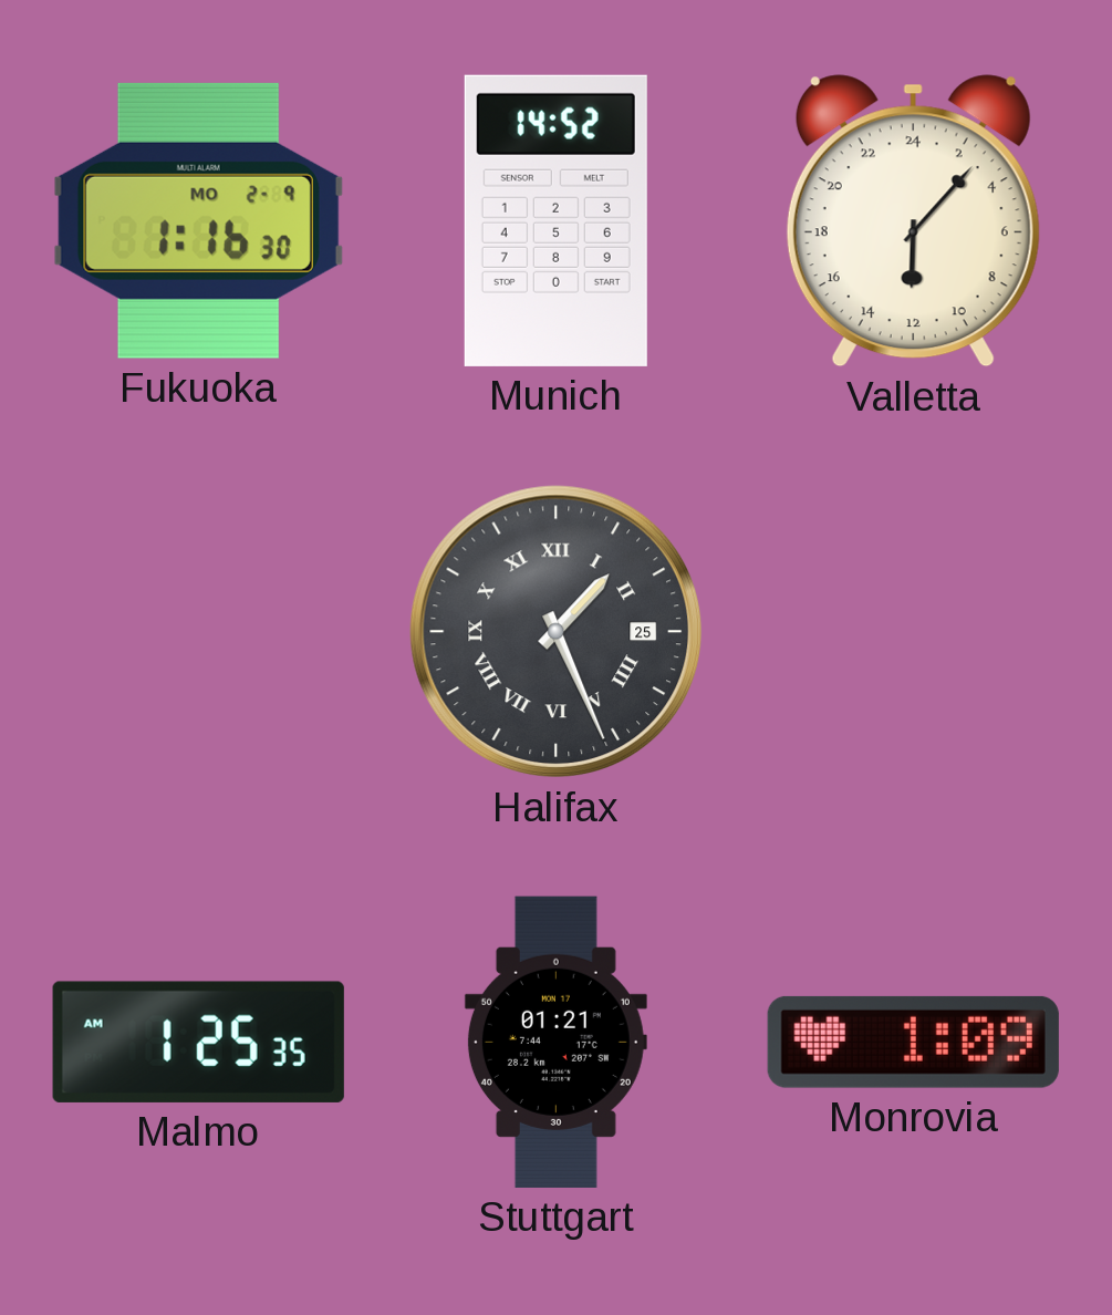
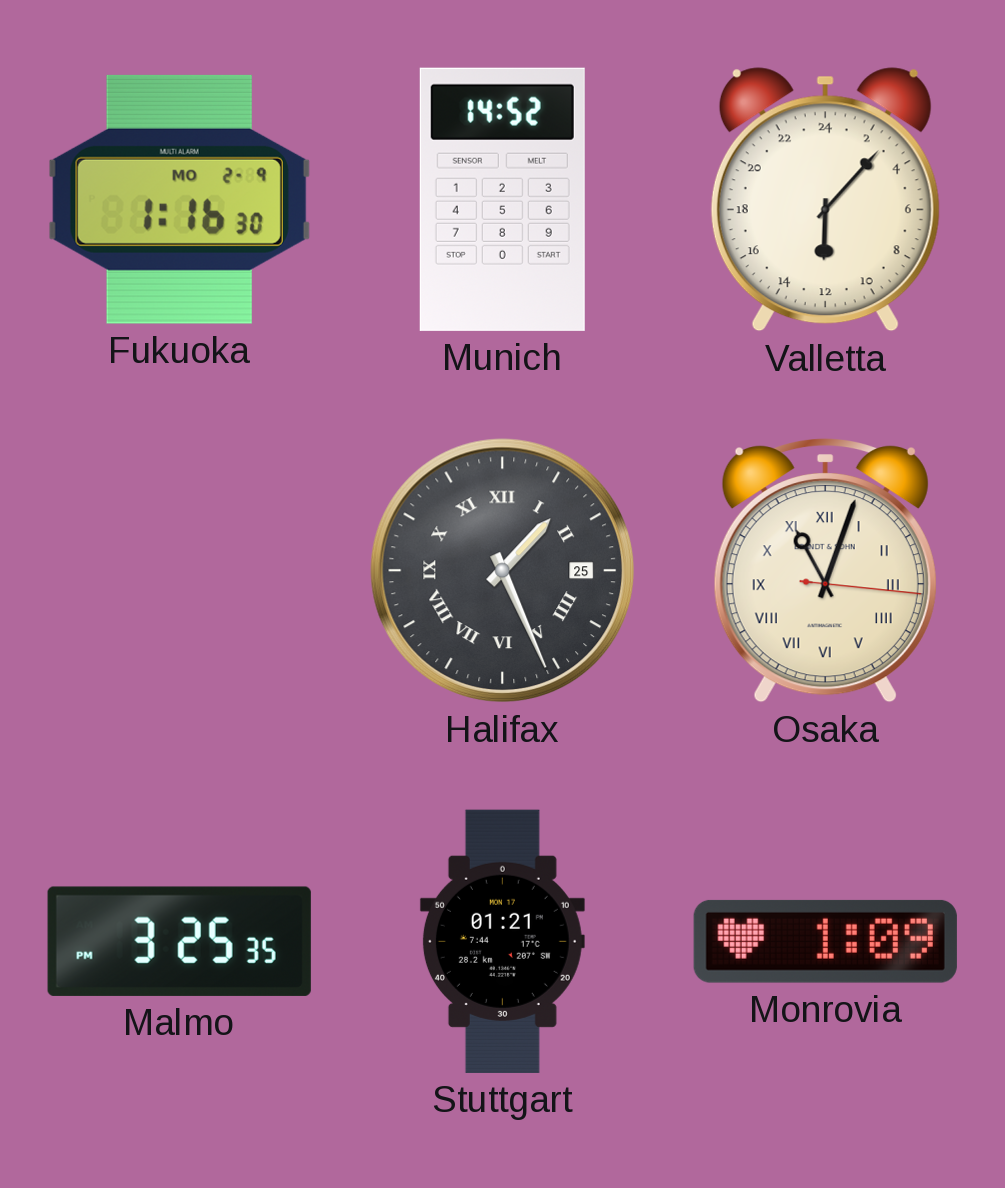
Osaka: none -> 11:03
Malmo: 1:25 -> 3:25
